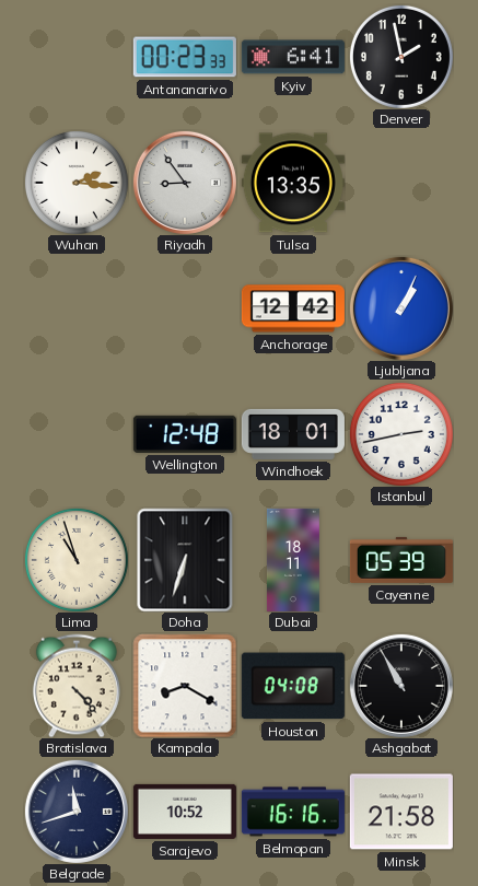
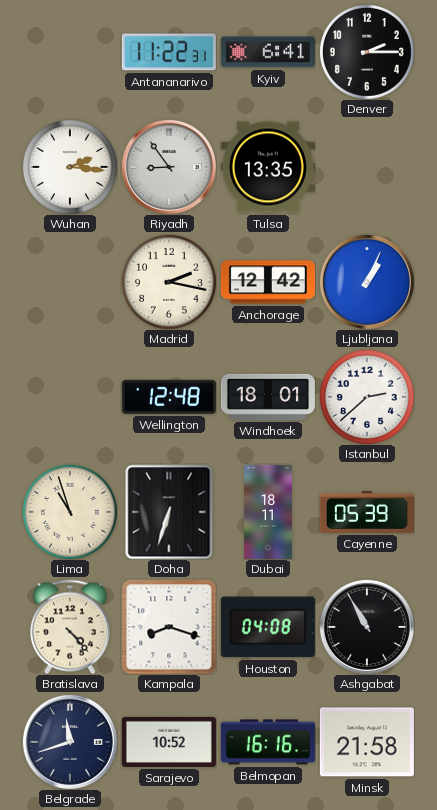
Antananarivo: 00:23 -> 11:22
Denver: 1:58 -> 2:15
Madrid: none -> 2:17
Istanbul: 2:43 -> 2:38
Kampala: 8:20 -> 8:18
